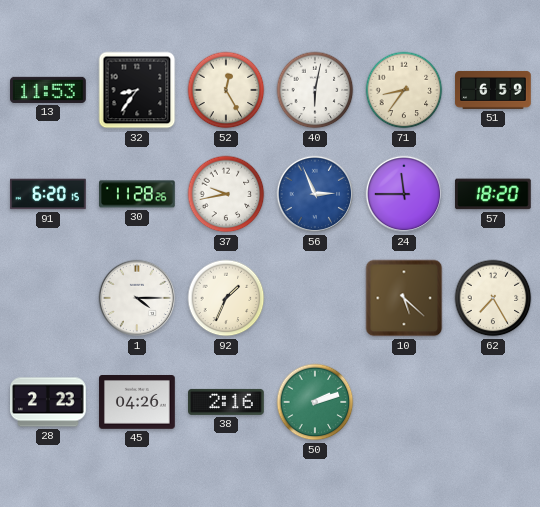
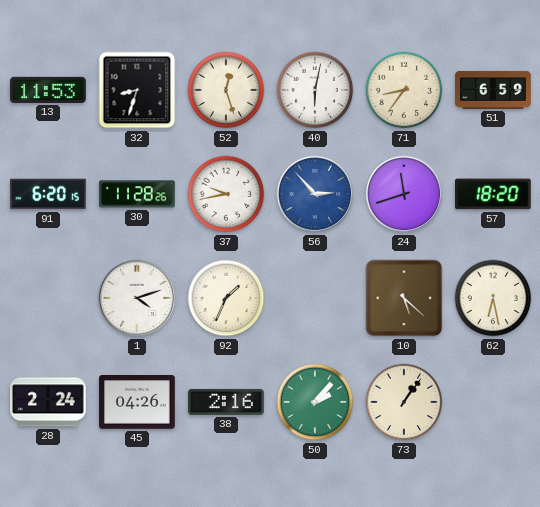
32: 8:36 -> 8:33
52: 12:25 -> 12:27
56: 2:56 -> 2:53
24: 11:45 -> 11:42
1: 4:15 -> 4:12
62: 7:25 -> 6:28
28: 2:23 -> 2:24
50: 2:12 -> 2:07
73: none -> 1:06
